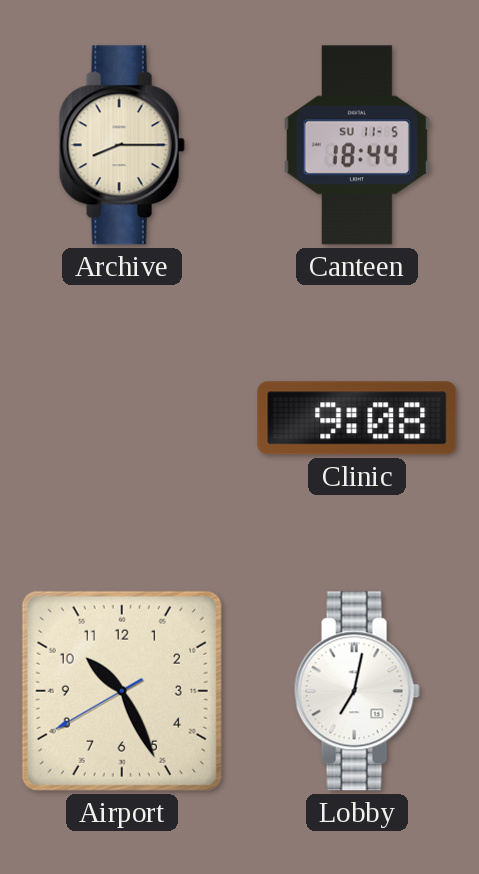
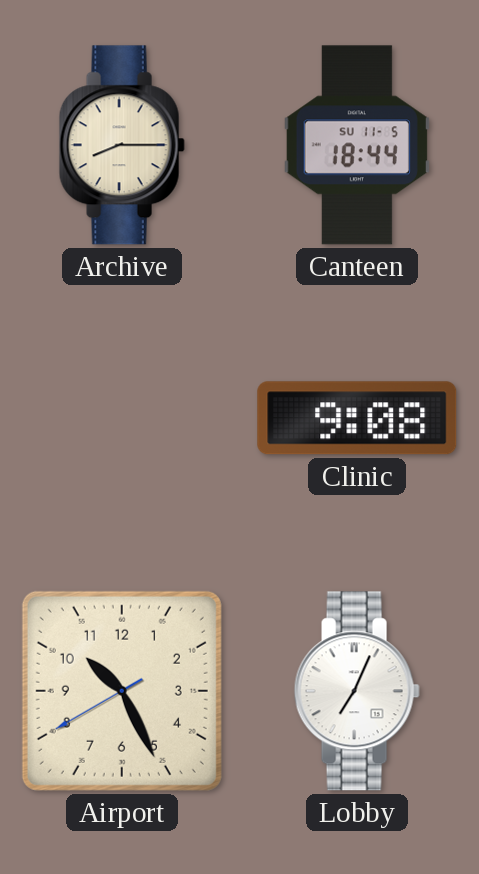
Lobby: 7:02 -> 7:04
